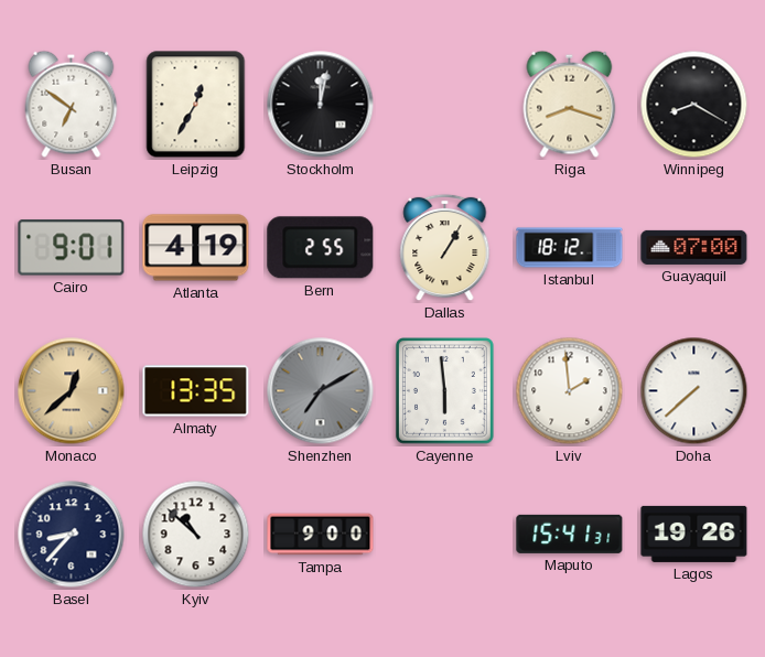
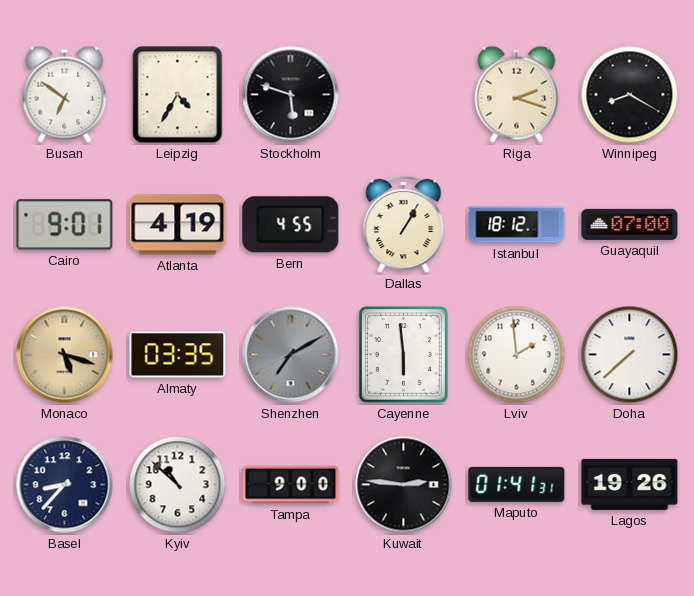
Leipzig: 12:35 -> 4:35
Stockholm: 12:02 -> 5:48
Riga: 8:18 -> 2:18
Bern: 2:55 -> 4:55
Monaco: 12:38 -> 5:18
Almaty: 13:35 -> 03:35
Kuwait: none -> 2:46
Maputo: 15:41 -> 01:41
